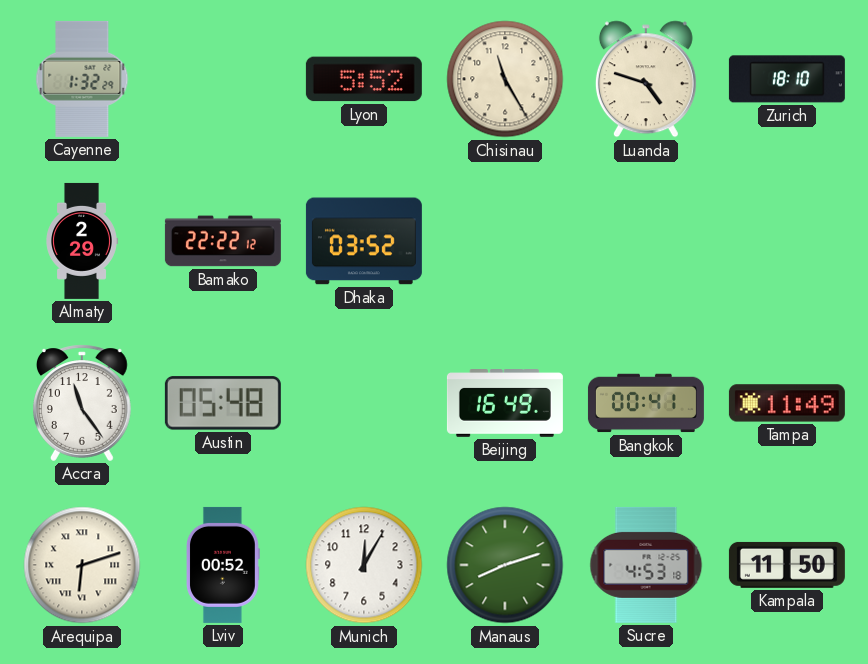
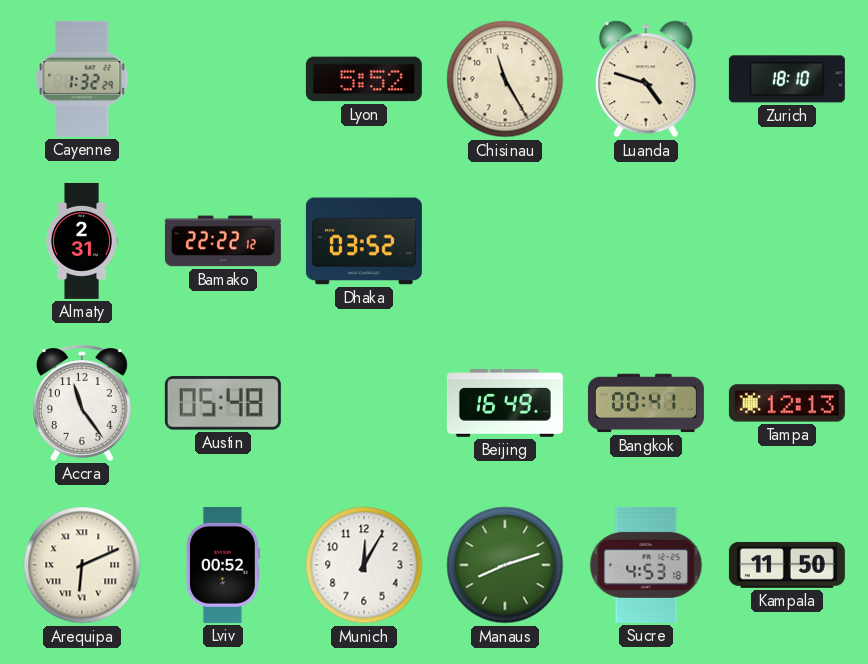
Almaty: 2:29 -> 2:31
Tampa: 11:49 -> 12:13
Arequipa: 6:12 -> 6:11
